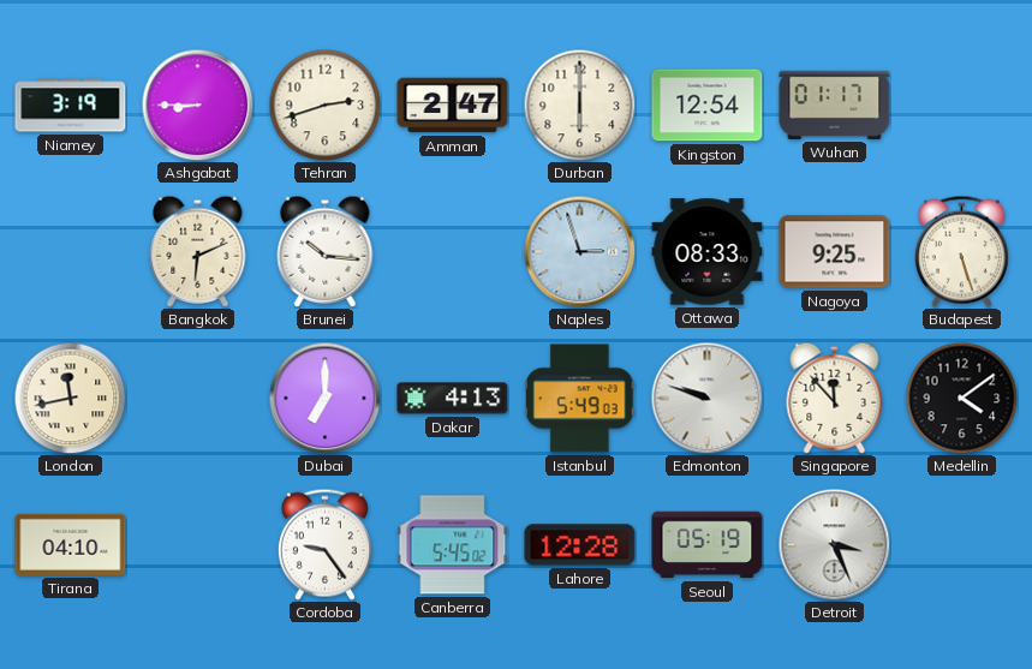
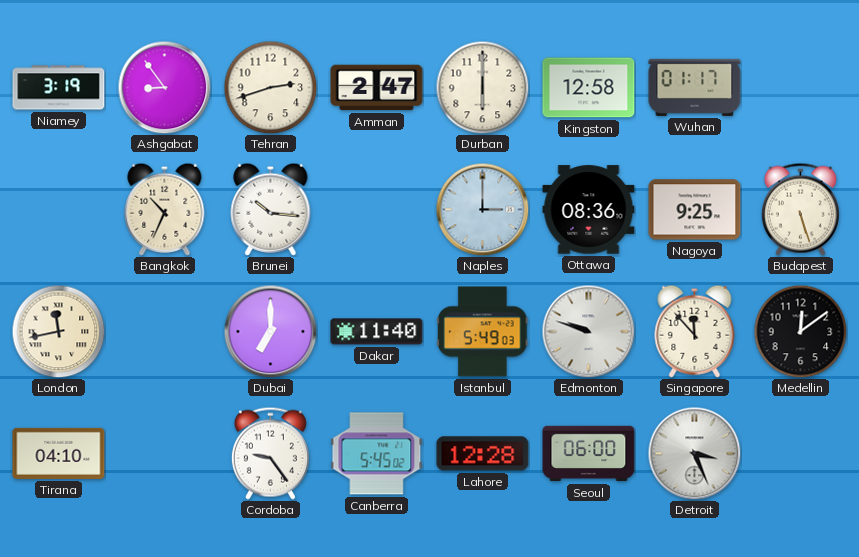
Ashgabat: 8:45 -> 8:54
Kingston: 12:54 -> 12:58
Bangkok: 6:11 -> 10:34
Naples: 2:57 -> 3:00
Ottawa: 08:33 -> 08:36
Dakar: 4:13 -> 11:40
Medellin: 4:09 -> 12:09
Seoul: 05:19 -> 06:00
